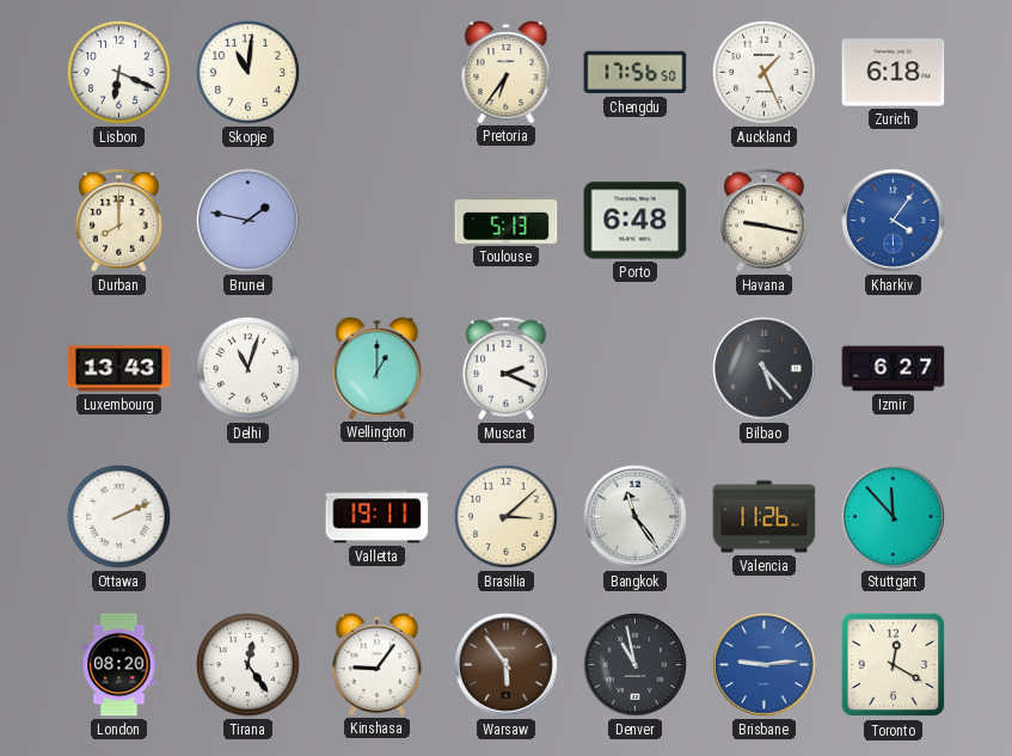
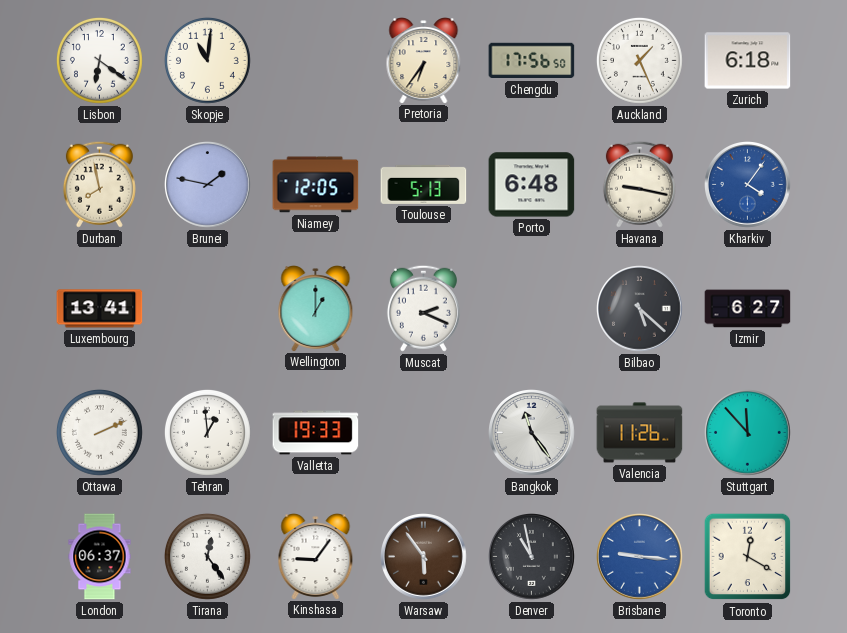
Lisbon: 6:19 -> 6:21
Durban: 8:00 -> 7:58
Niamey: none -> 12:05
Luxembourg: 13:43 -> 13:41
Delhi: 11:03 -> none
Bilbao: 5:23 -> 5:22
Tehran: none -> 12:59
Valletta: 19:11 -> 19:33
Brasilia: 3:08 -> none
London: 08:20 -> 06:37
Brisbane: 9:14 -> 9:16
